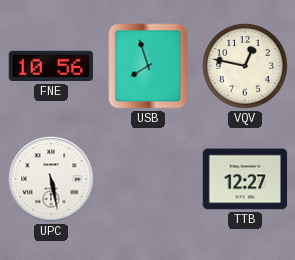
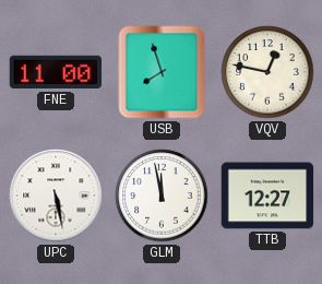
FNE: 10:56 -> 11:00
GLM: none -> 11:58
